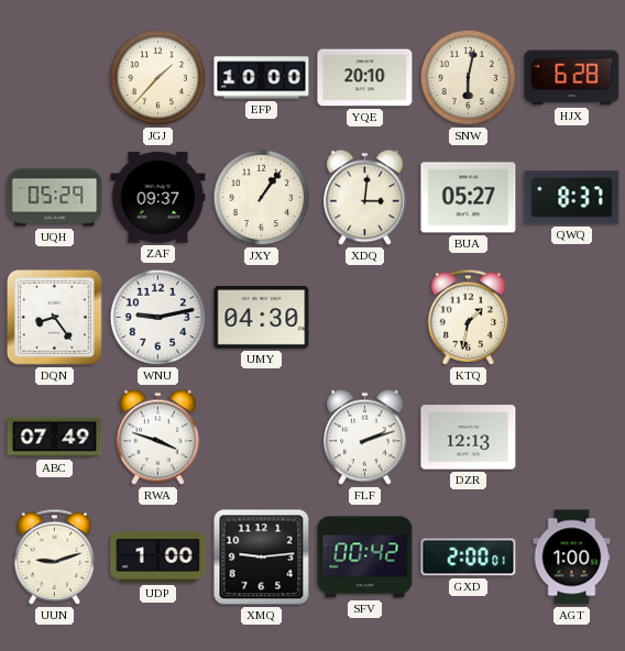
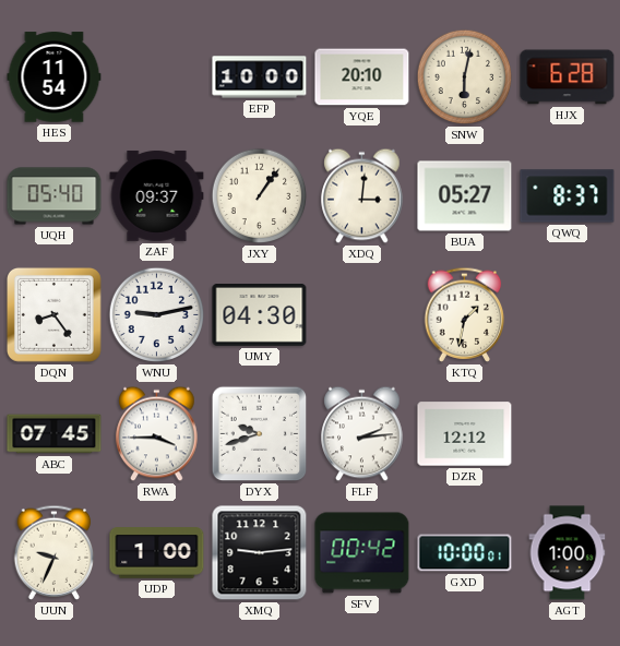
HES: none -> 11:54
JGJ: 1:37 -> none
UQH: 05:29 -> 05:40
ABC: 07:49 -> 07:45
RWA: 3:48 -> 3:45
DYX: none -> 9:42
FLF: 2:12 -> 2:14
DZR: 12:13 -> 12:12
UUN: 9:12 -> 9:34
GXD: 2:00 -> 10:00
